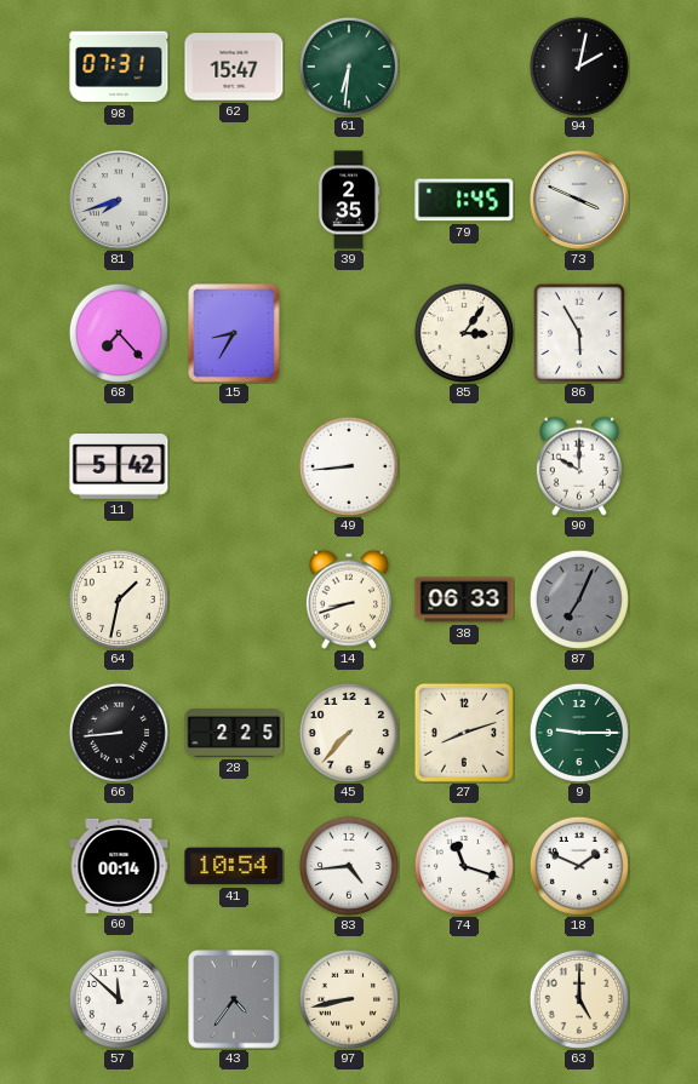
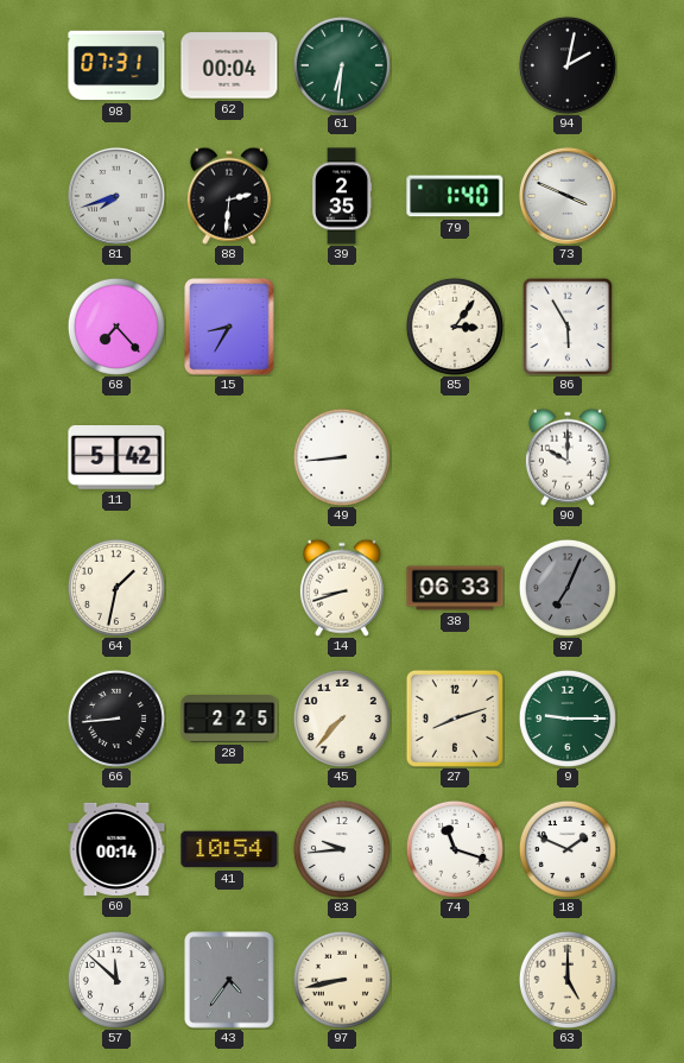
62: 15:47 -> 00:04
88: none -> 2:31
79: 1:45 -> 1:40
83: 4:44 -> 9:44
